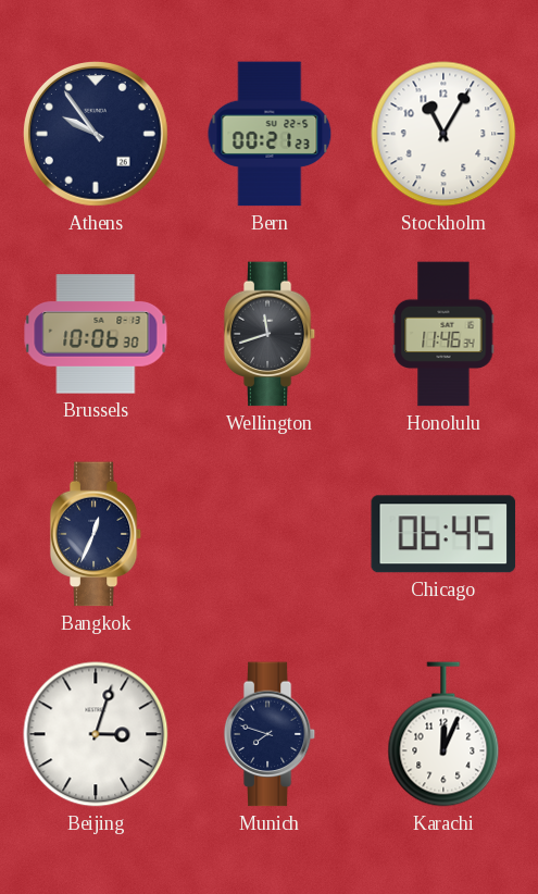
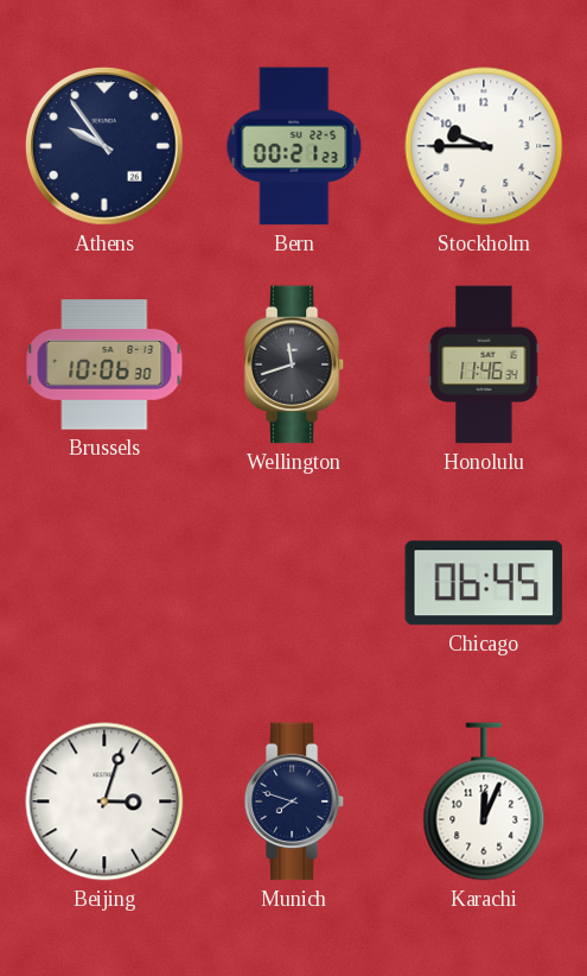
Stockholm: 11:05 -> 9:45
Bangkok: 12:34 -> none
